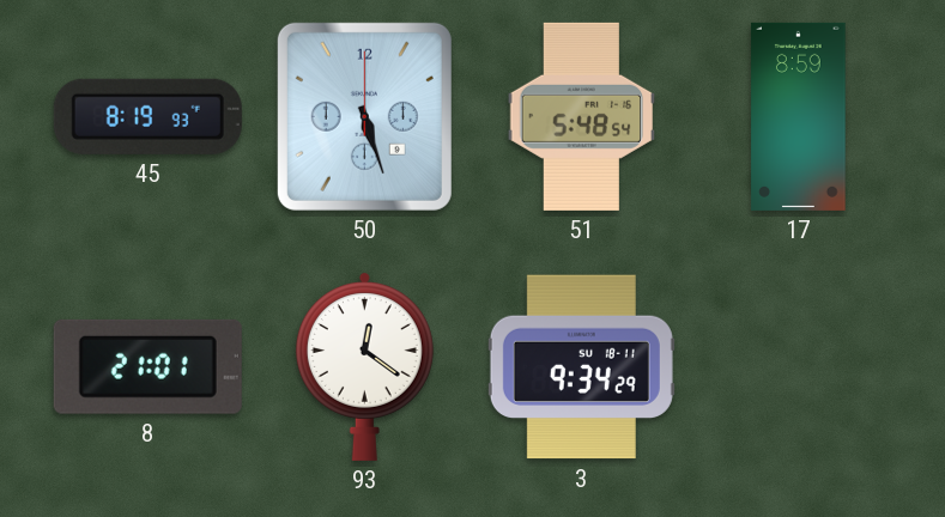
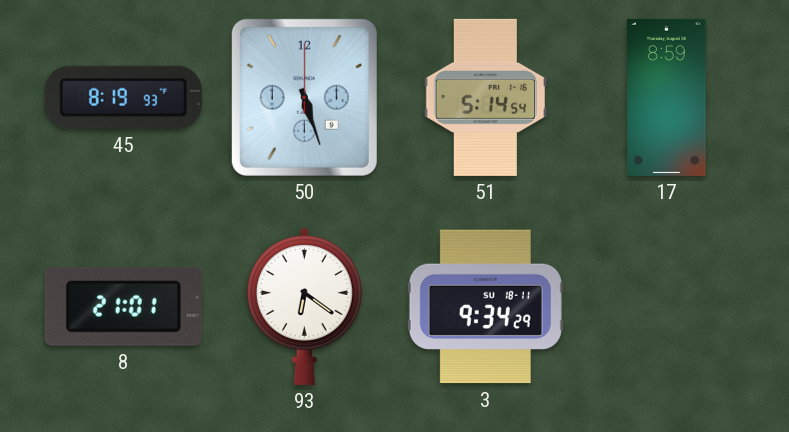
51: 5:48 -> 5:14
93: 12:21 -> 6:21
